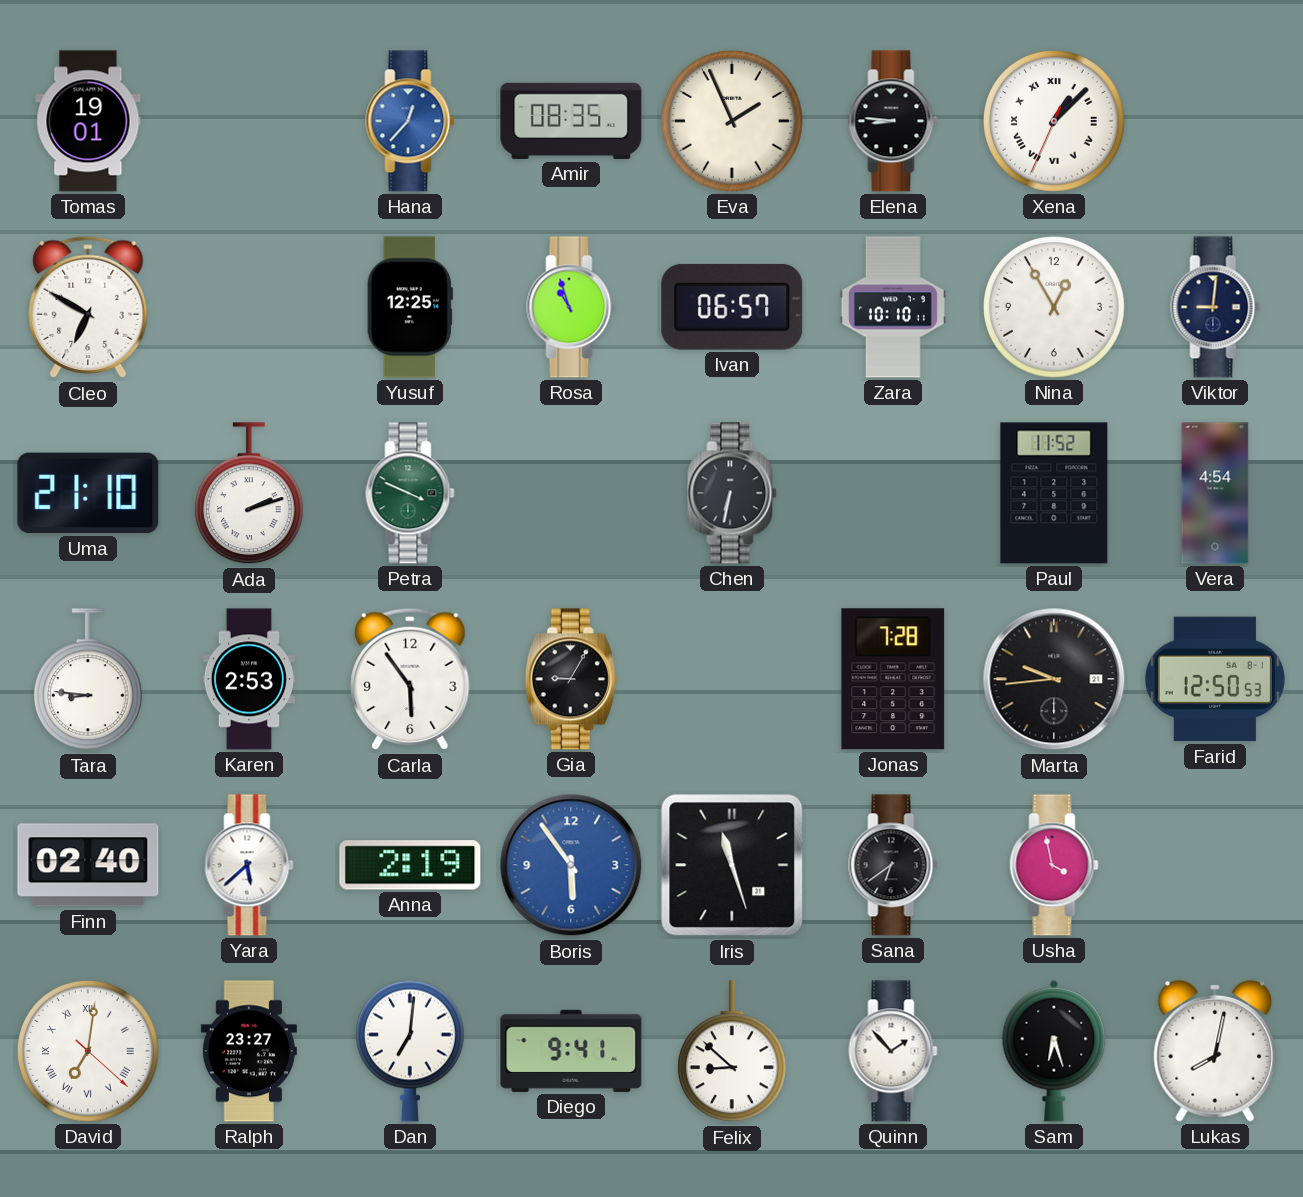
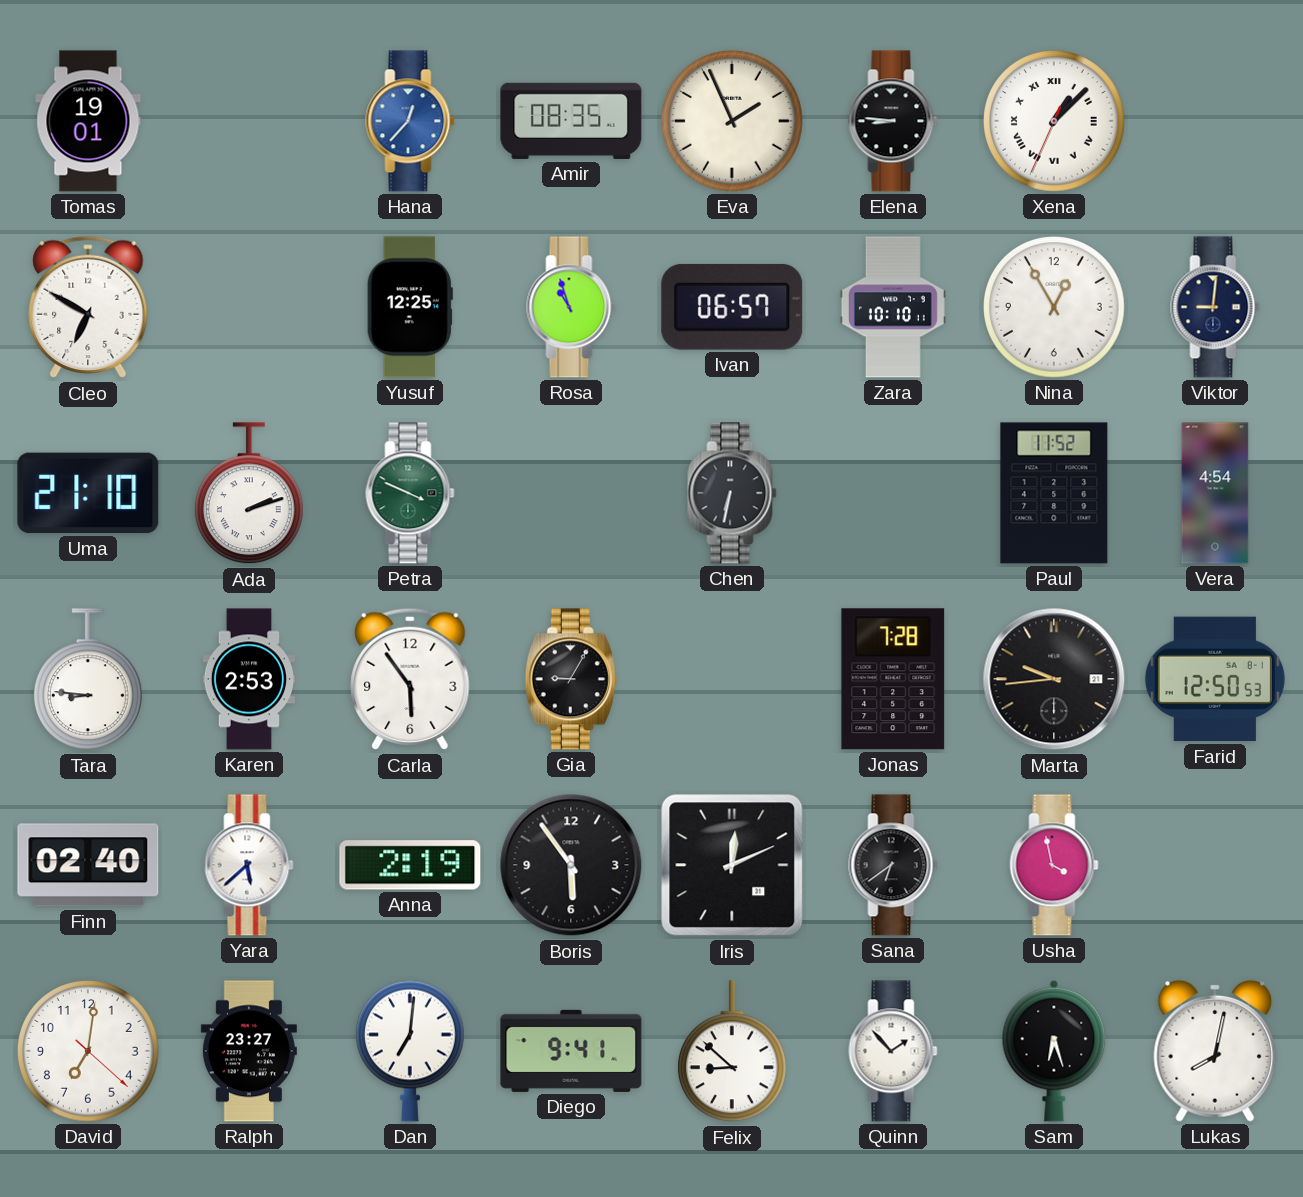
Boris dial: blue -> black
Iris: 11:27 -> 12:11
David numerals: Roman -> Arabic
